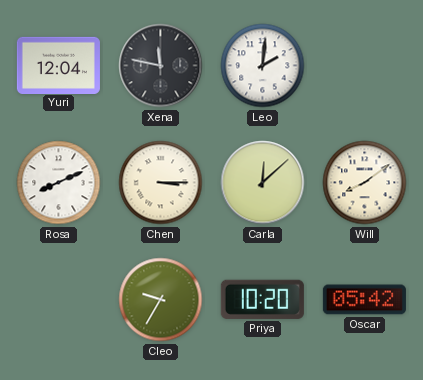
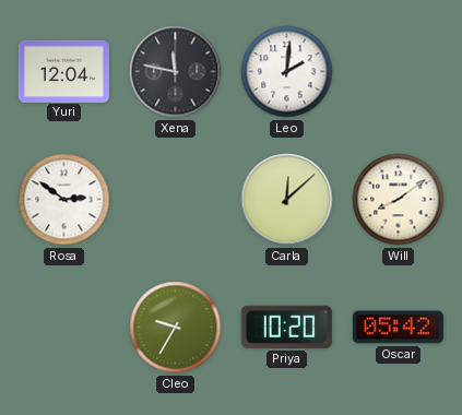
Rosa: 8:11 -> 2:51
Chen: 3:15 -> none
